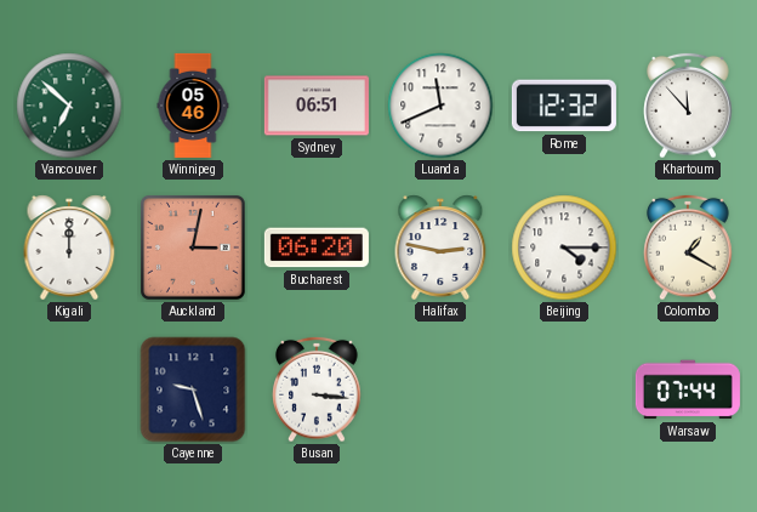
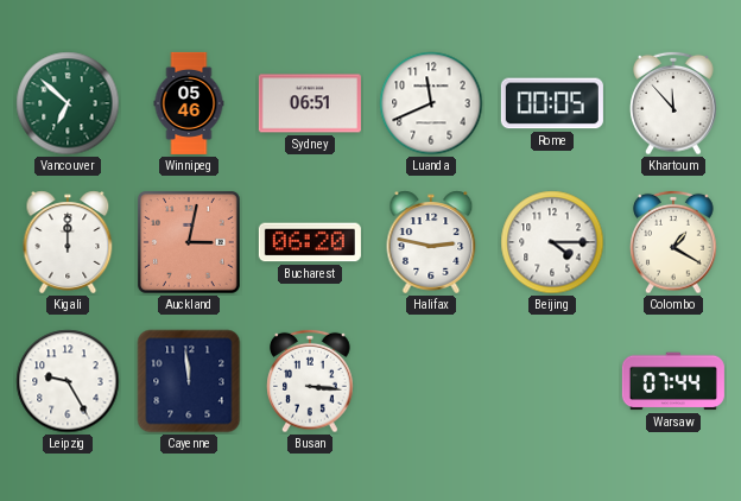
Rome: 12:32 -> 00:05
Leipzig: none -> 9:25
Cayenne: 9:27 -> 11:59
